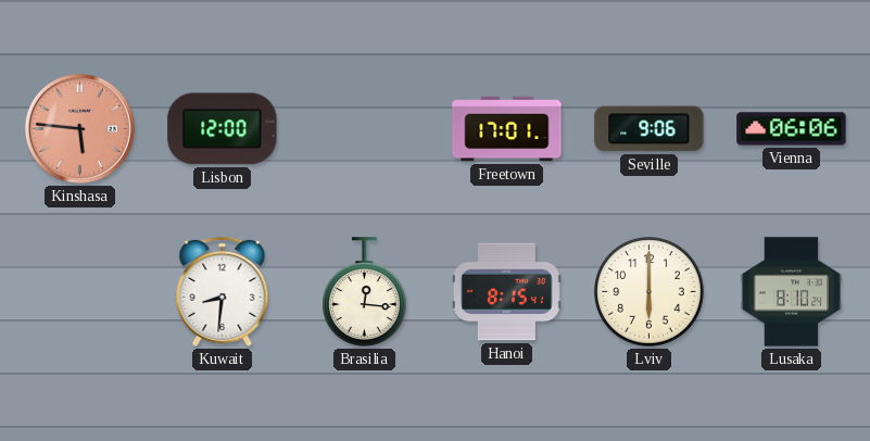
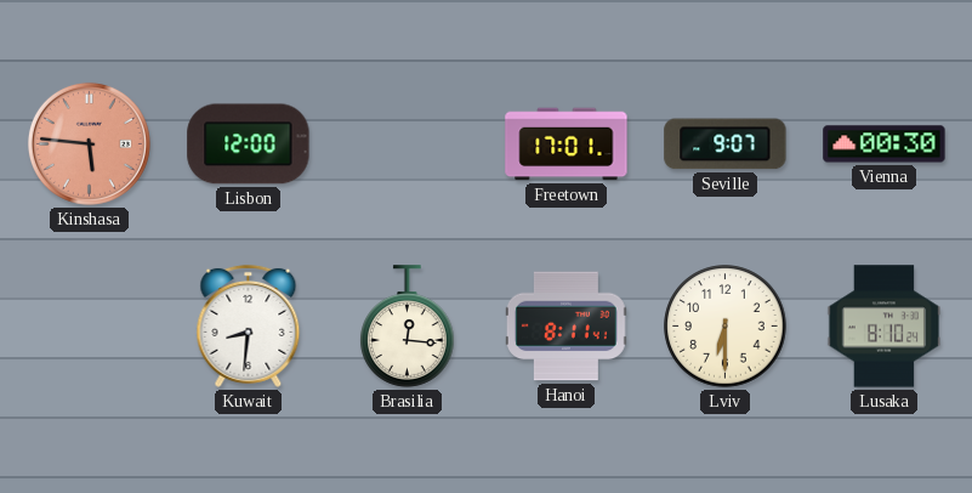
Seville: 9:06 -> 9:07
Vienna: 06:06 -> 00:30
Hanoi: 8:15 -> 8:11
Lviv: 6:00 -> 6:30
